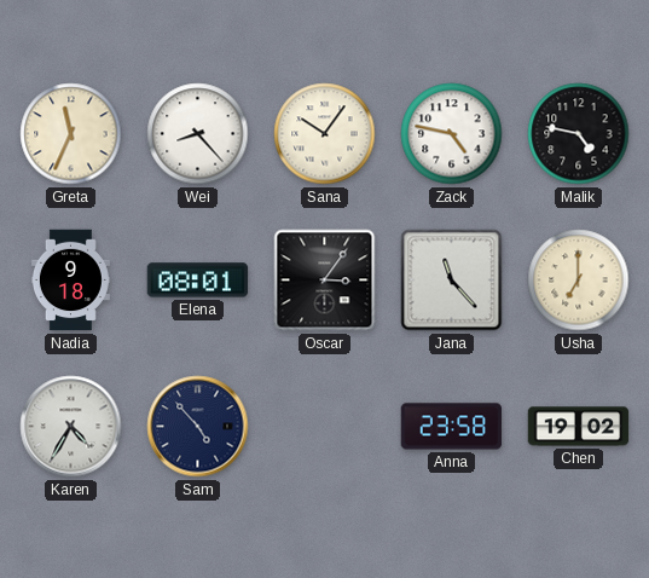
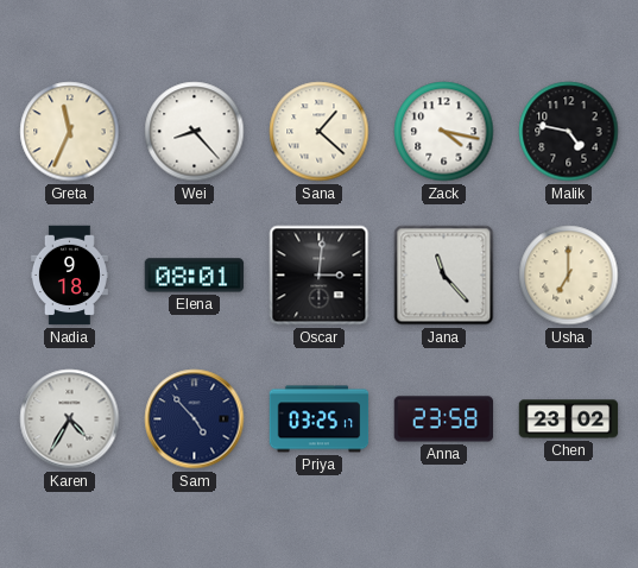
Sana: 10:06 -> 1:22
Zack: 4:47 -> 4:17
Oscar: 3:06 -> 3:01
Priya: none -> 03:25
Chen: 19:02 -> 23:02
